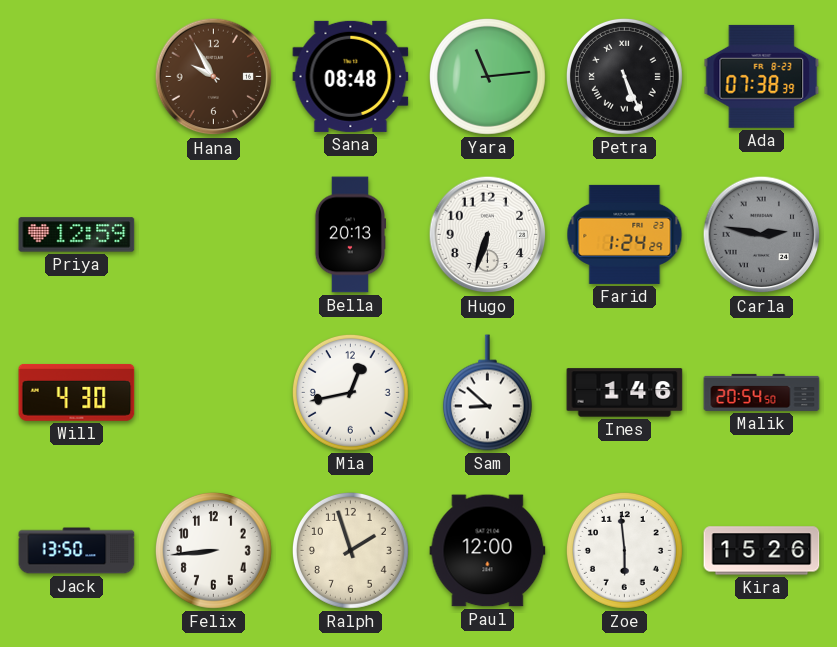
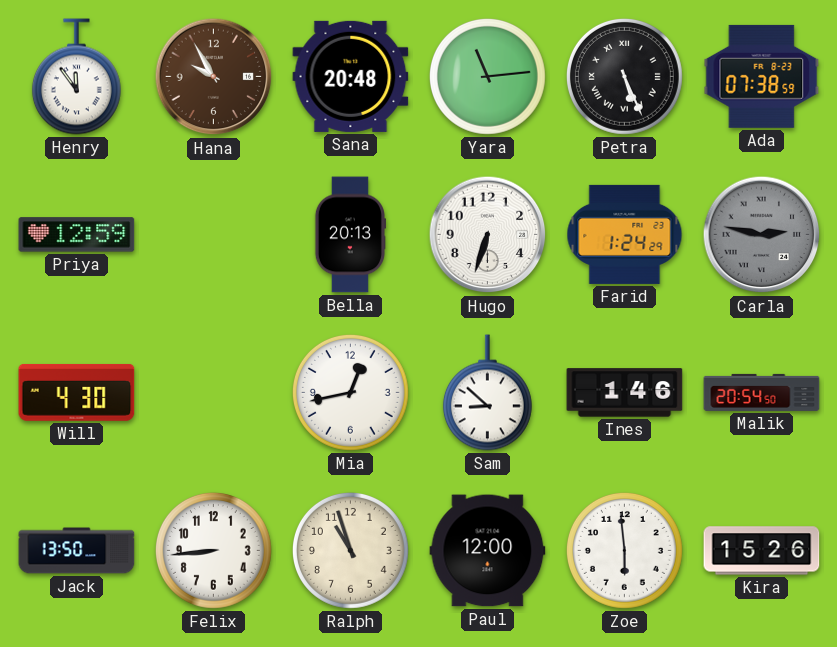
Henry: none -> 11:54
Sana: 08:48 -> 20:48
Ada: 07:38:39 -> 07:38:59
Ralph: 1:57 -> 10:57
